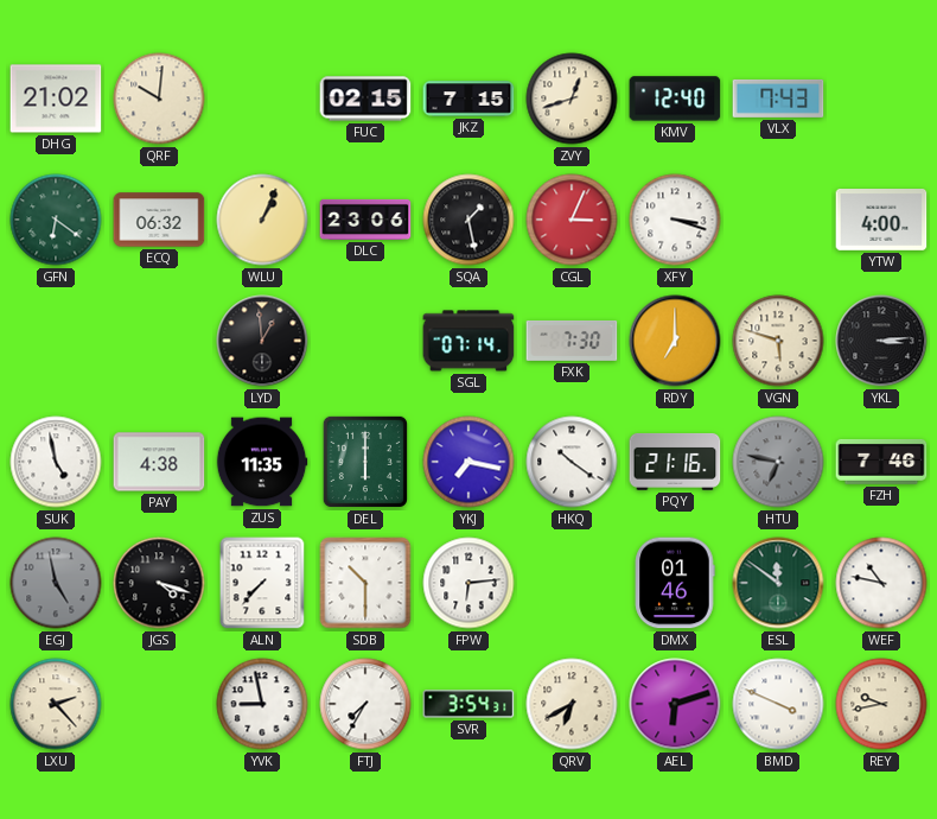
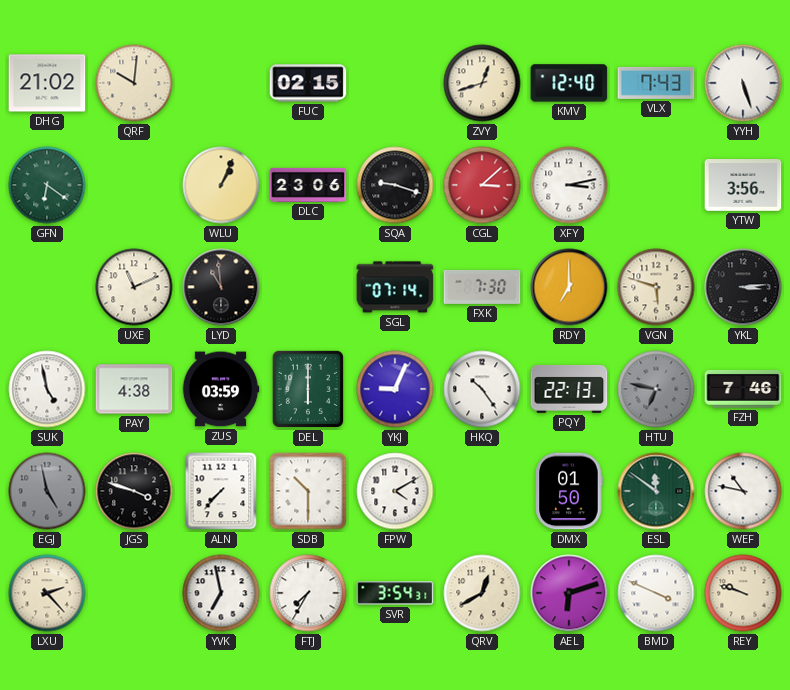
JKZ: 7:15 -> none
YYH: none -> 5:27
ECQ: 06:32 -> none
SQA: 1:28 -> 9:18
CGL: 3:04 -> 3:08
XFY: 3:18 -> 3:13
YTW: 4:00 -> 3:56
UXE: none -> 11:11
LYD: 12:59 -> 10:59
ZUS: 11:35 -> 03:59
YKJ: 7:17 -> 9:04
HKQ: 10:21 -> 10:24
PQY: 21:16 -> 22:13
JGS: 4:18 -> 3:48
FPW: 6:14 -> 4:10
DMX: 01:46 -> 01:50
YVK: 8:58 -> 6:58
QRV: 6:40 -> 12:40
REY: 9:43 -> 9:48
